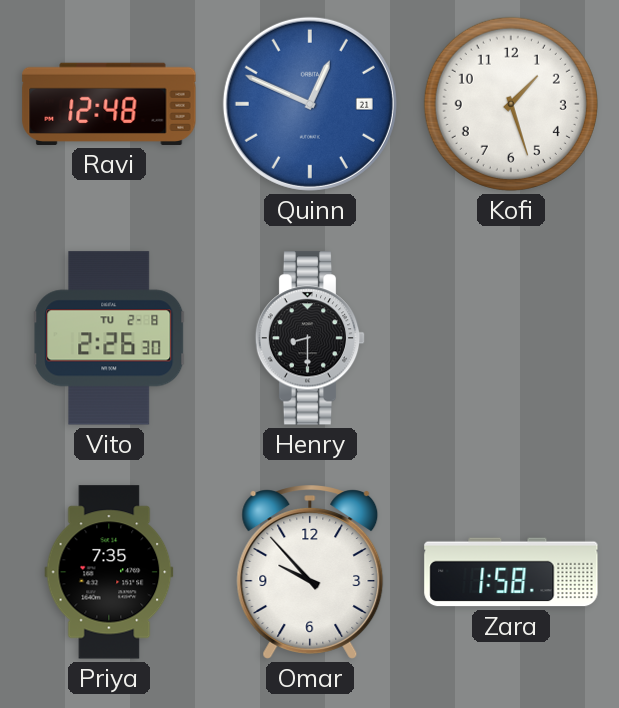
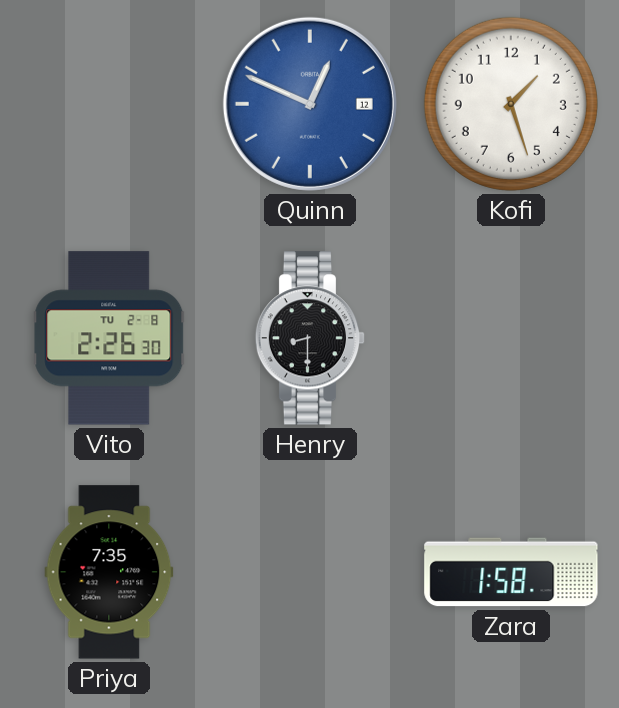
Ravi: 12:48 -> none
Quinn date: 21 -> 12
Omar: 9:53 -> none
